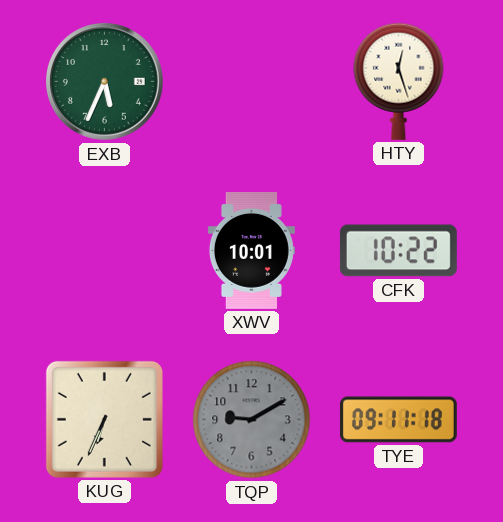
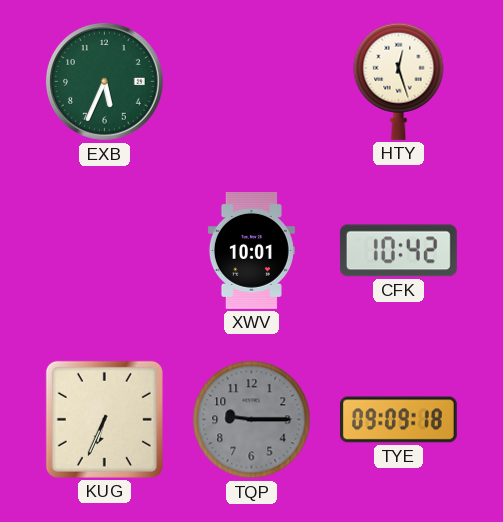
CFK: 10:22 -> 10:42
TQP: 9:10 -> 9:15
TYE: 09:11 -> 09:09
